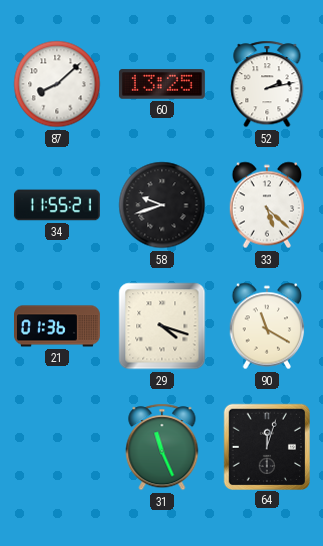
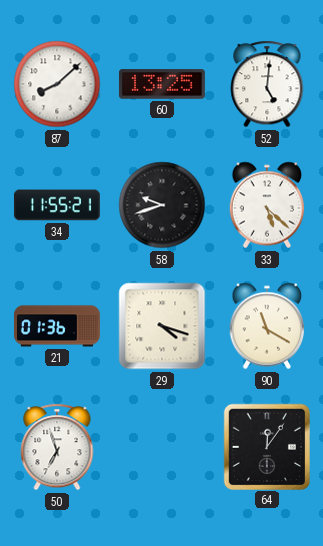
52: 2:13 -> 5:01
50: none -> 6:57
31: 11:26 -> none
64: 12:03 -> 12:06
